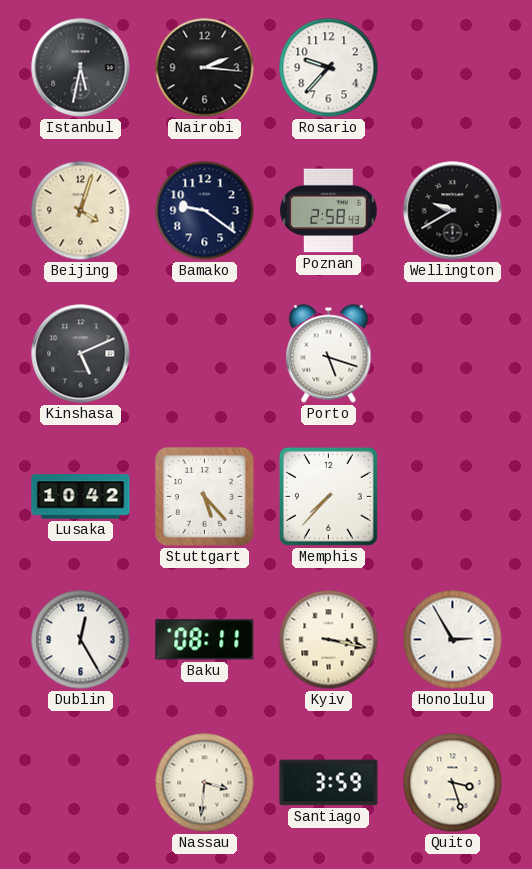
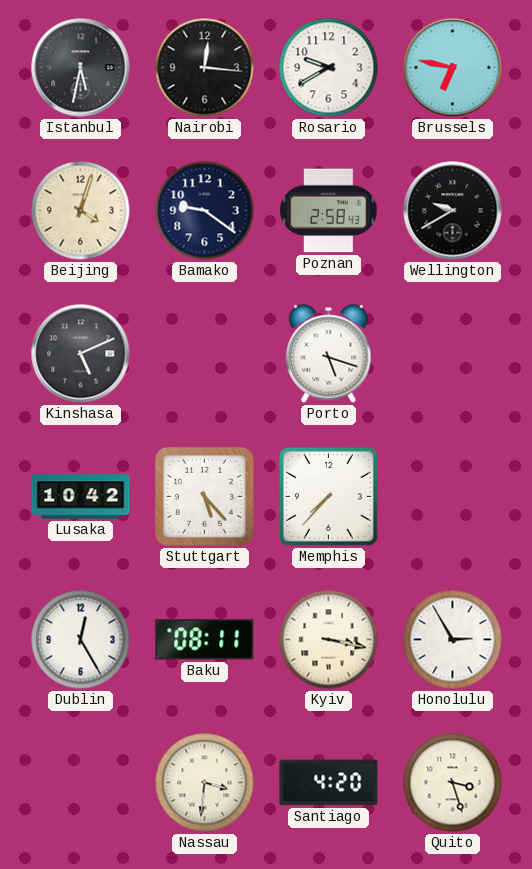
Nairobi: 2:16 -> 12:16
Rosario: 9:37 -> 9:40
Brussels: none -> 6:47
Santiago: 3:59 -> 4:20
